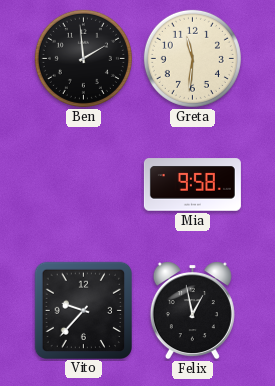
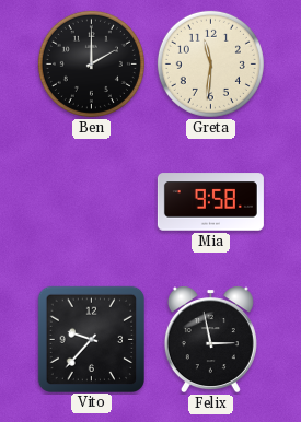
Ben: 1:59 -> 2:00
Felix: 12:58 -> 2:58
